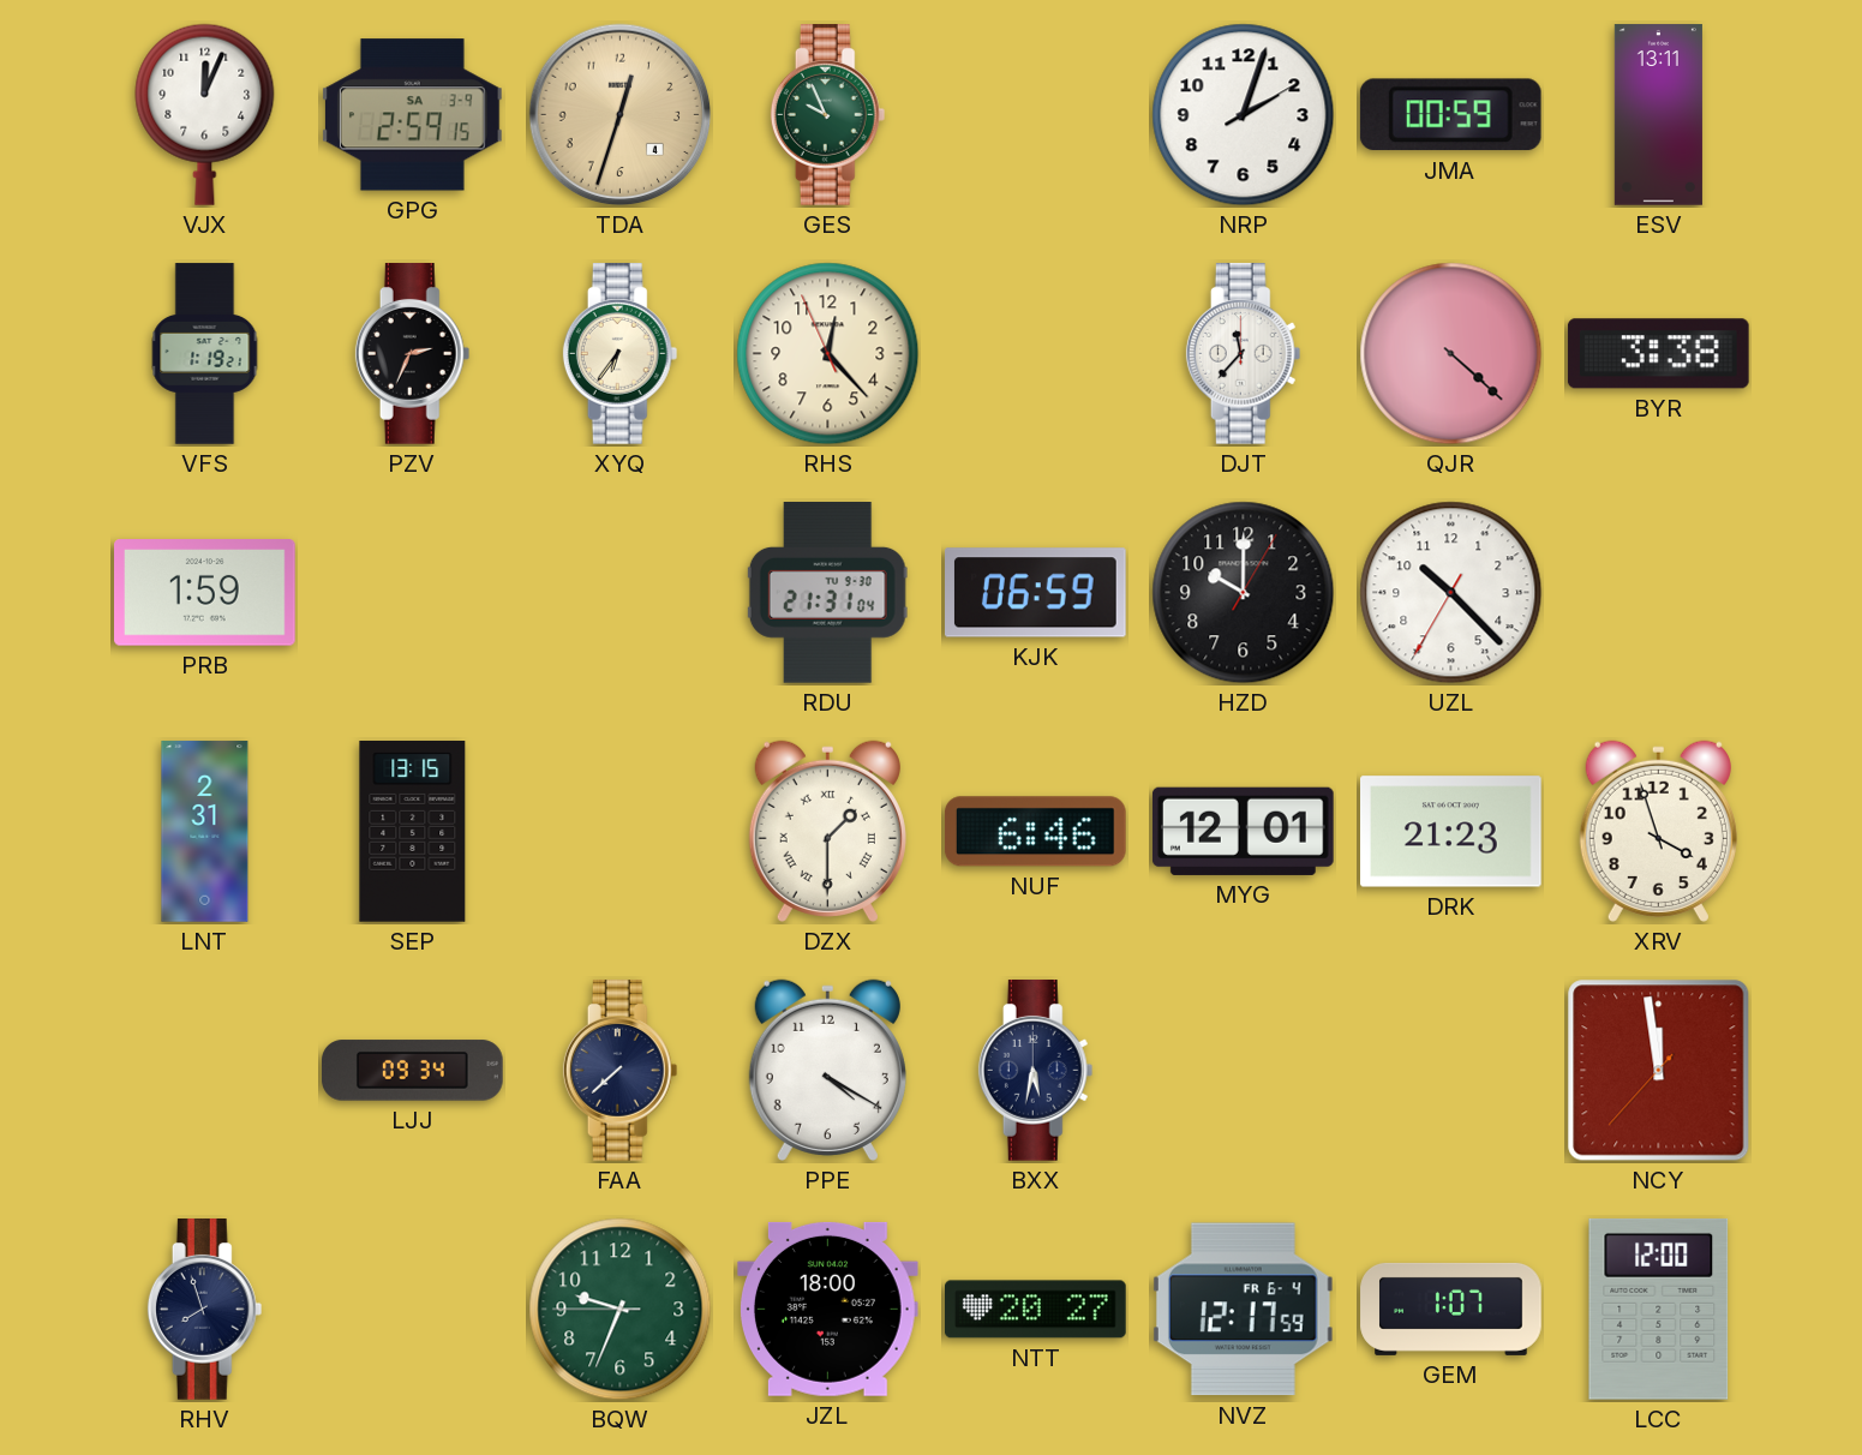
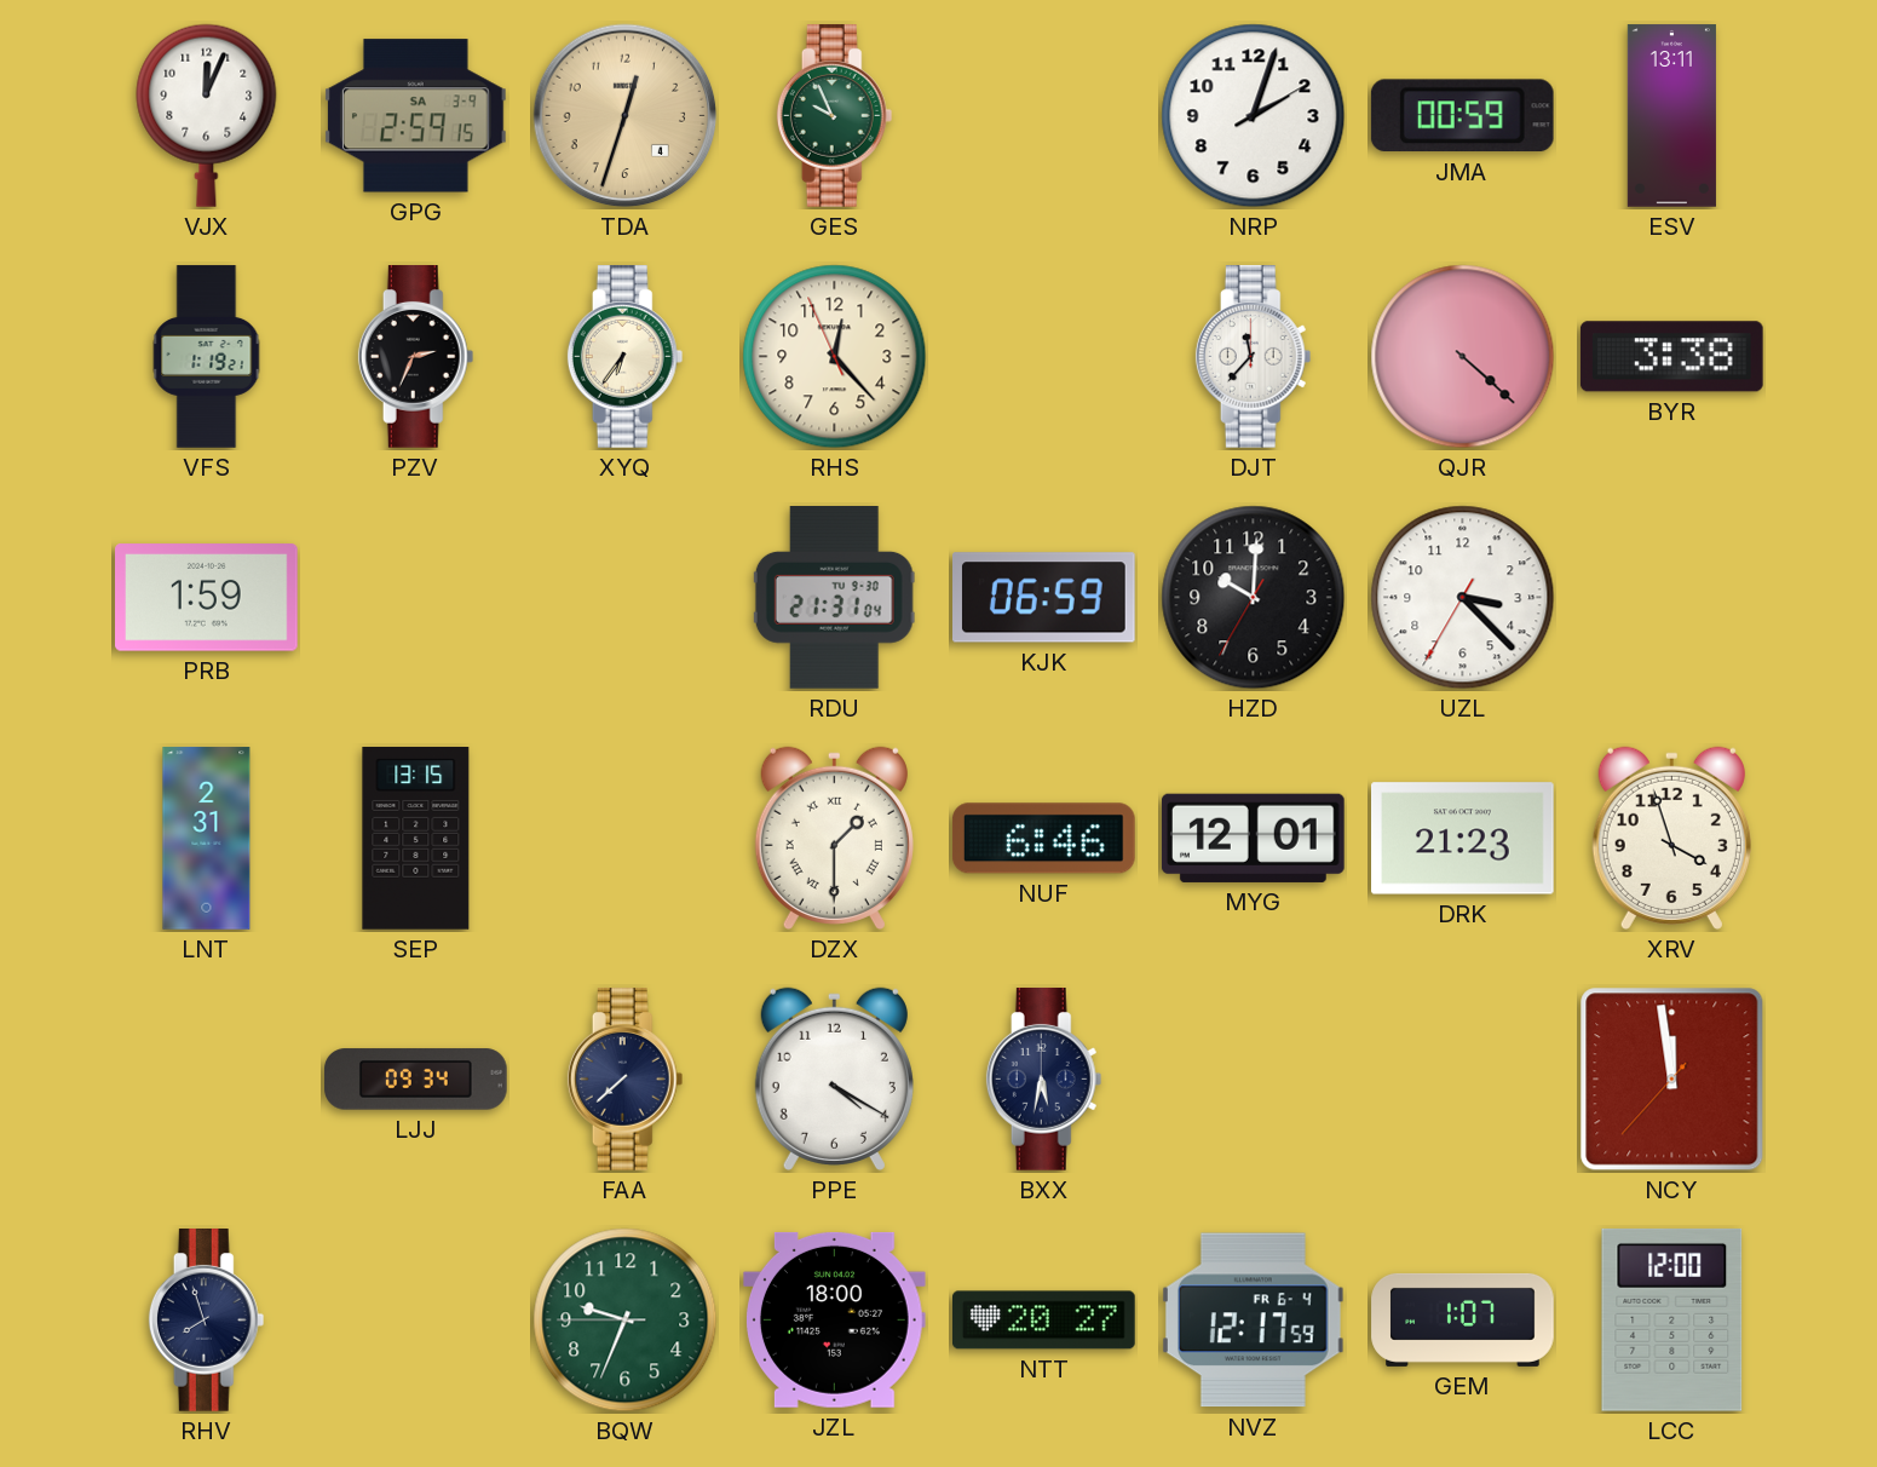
HZD: 10:00:05 -> 10:00:35
UZL: 10:22 -> 3:22
